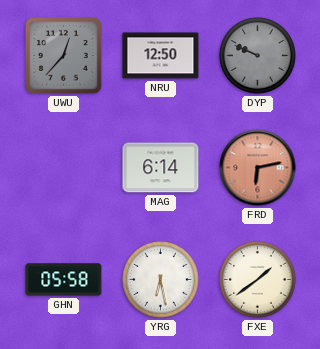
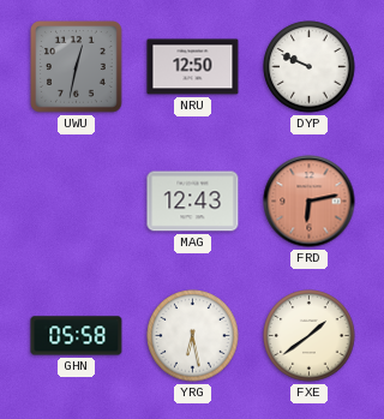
UWU: 12:37 -> 12:32
DYP dial: grey -> white
MAG: 6:14 -> 12:43
